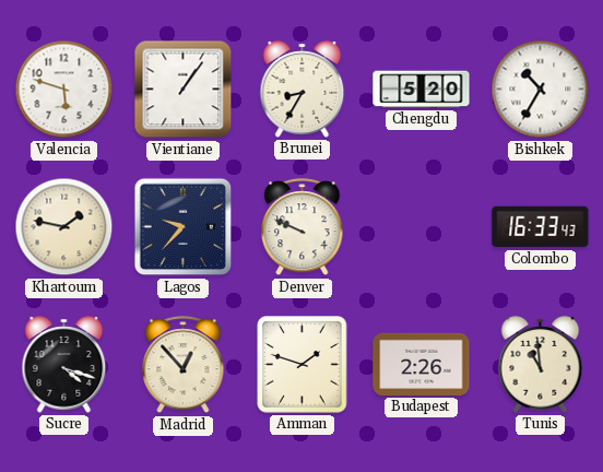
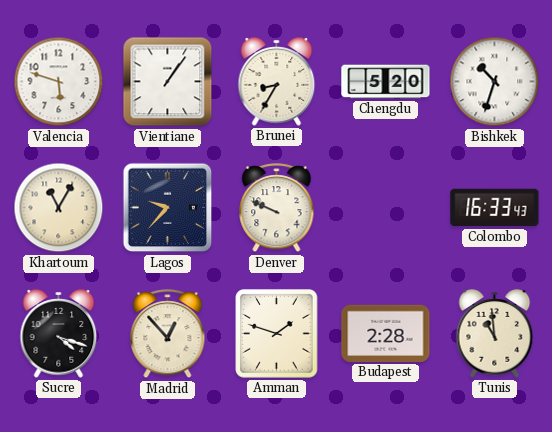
Bishkek: 10:35 -> 10:33
Khartoum: 1:47 -> 11:05
Budapest: 2:26 -> 2:28
